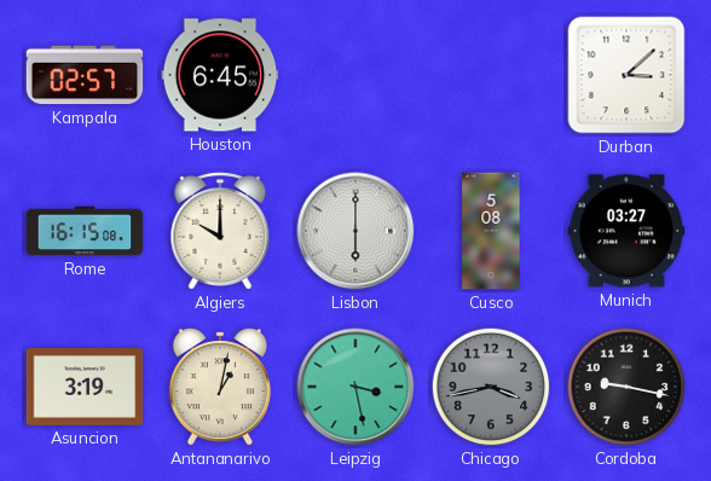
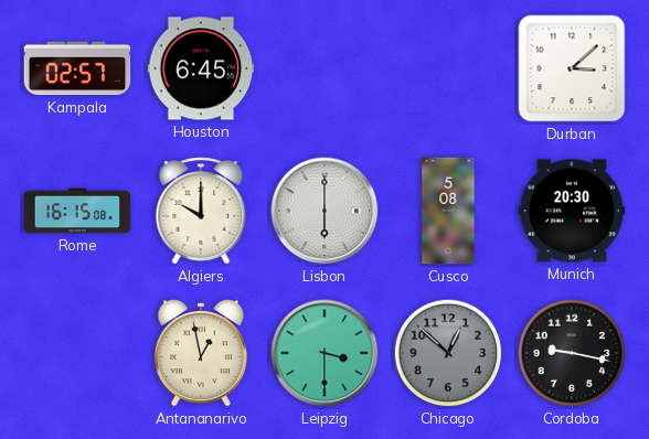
Munich: 03:27 -> 20:30
Asuncion: 3:19 -> none
Antananarivo: 1:02 -> 12:58
Leipzig: 3:28 -> 3:30
Chicago: 3:43 -> 12:52
